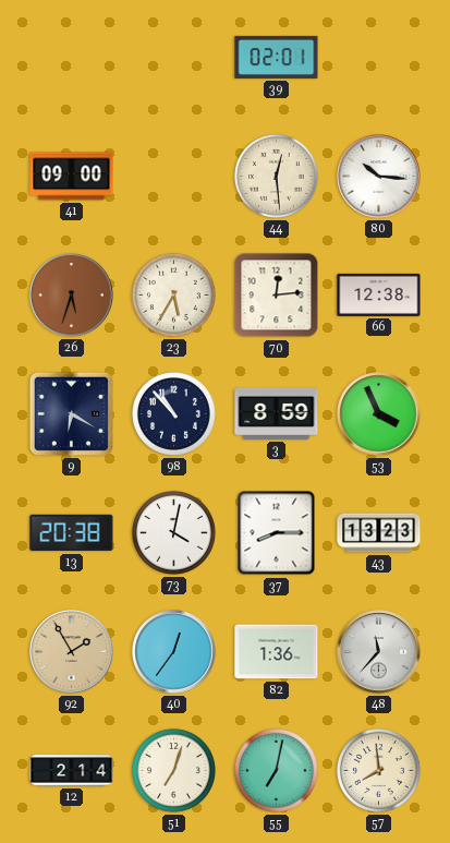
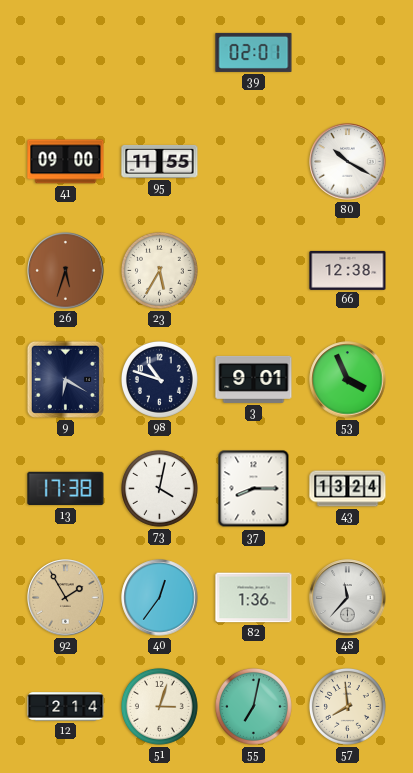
95: none -> 11:55
44: 12:29 -> none
80: 10:16 -> 10:20
70: 12:14 -> none
98: 10:53 -> 10:48
3: 8:59 -> 9:01
13: 20:38 -> 17:38
43: 13:23 -> 13:24
51: 7:03 -> 3:03
